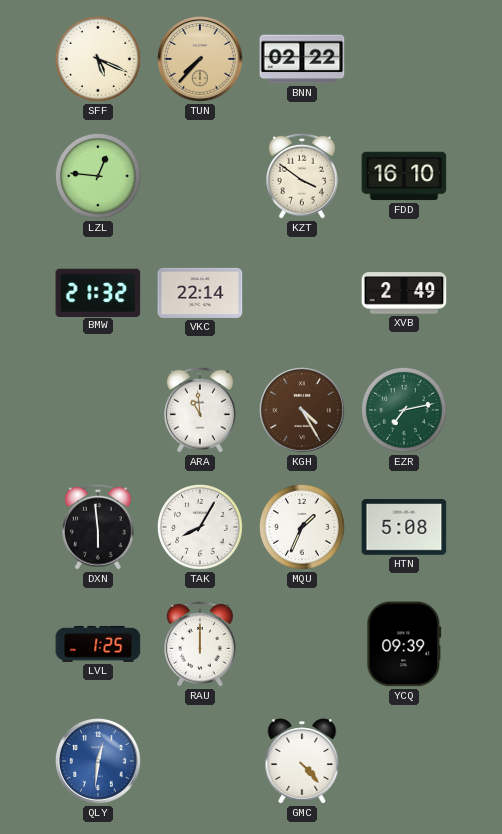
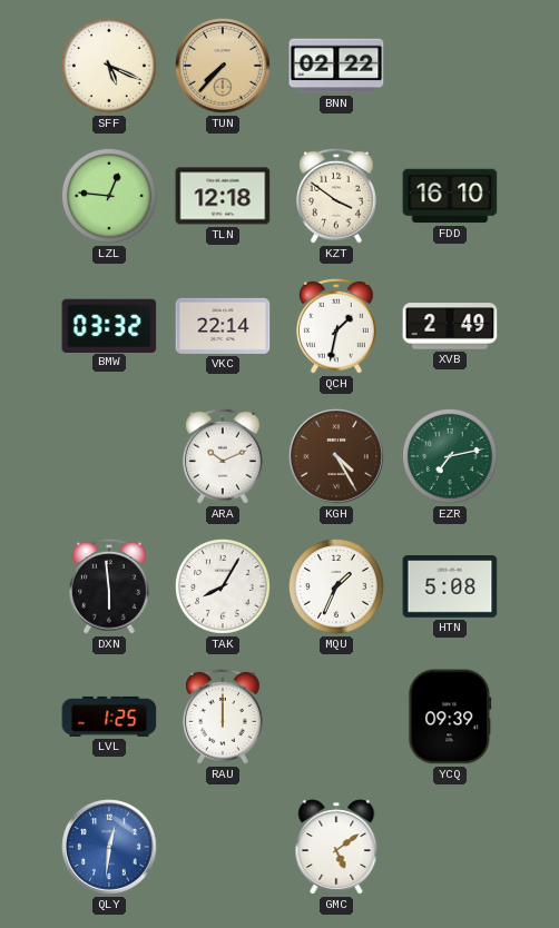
TLN: none -> 12:18
BMW: 21:32 -> 03:32
QCH: none -> 1:32
ARA: 10:59 -> 10:11
GMC: 4:23 -> 5:09
